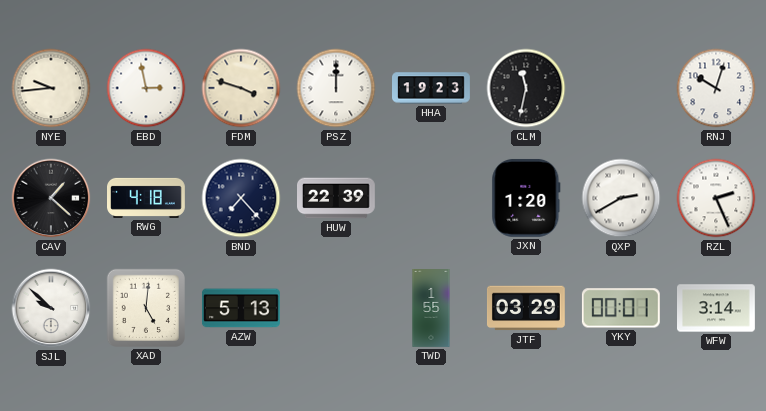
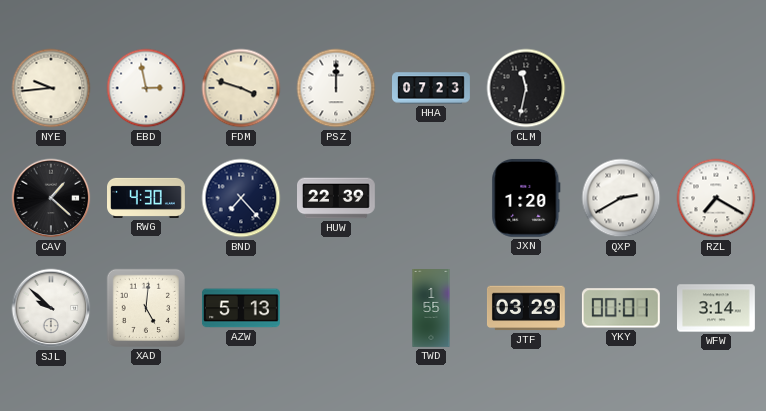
HHA: 19:23 -> 07:23
RNJ: 10:03 -> none
RWG: 4:18 -> 4:30
RZL: 2:26 -> 7:20
